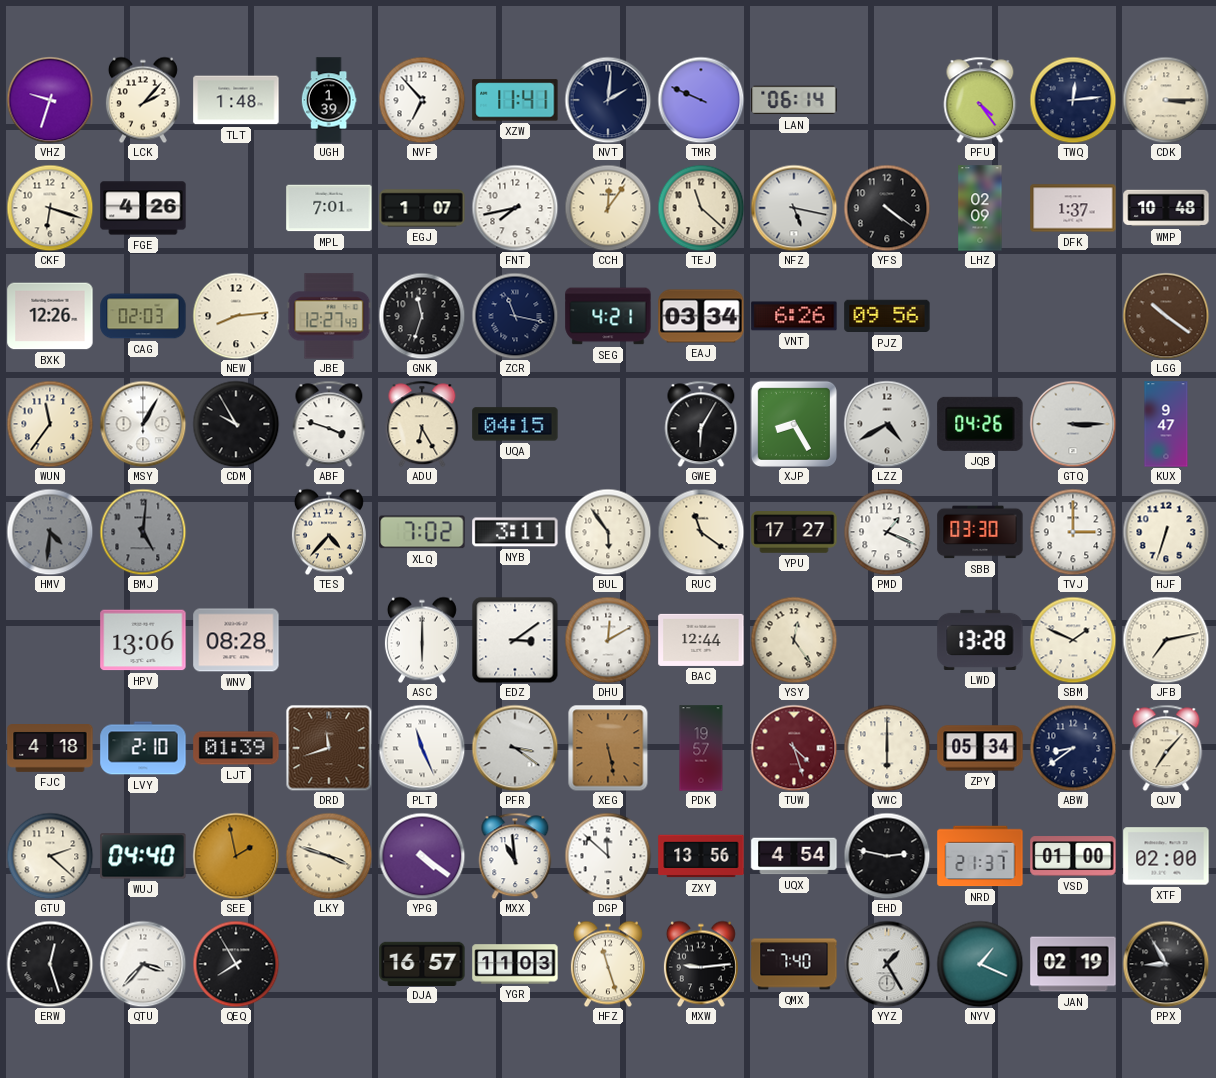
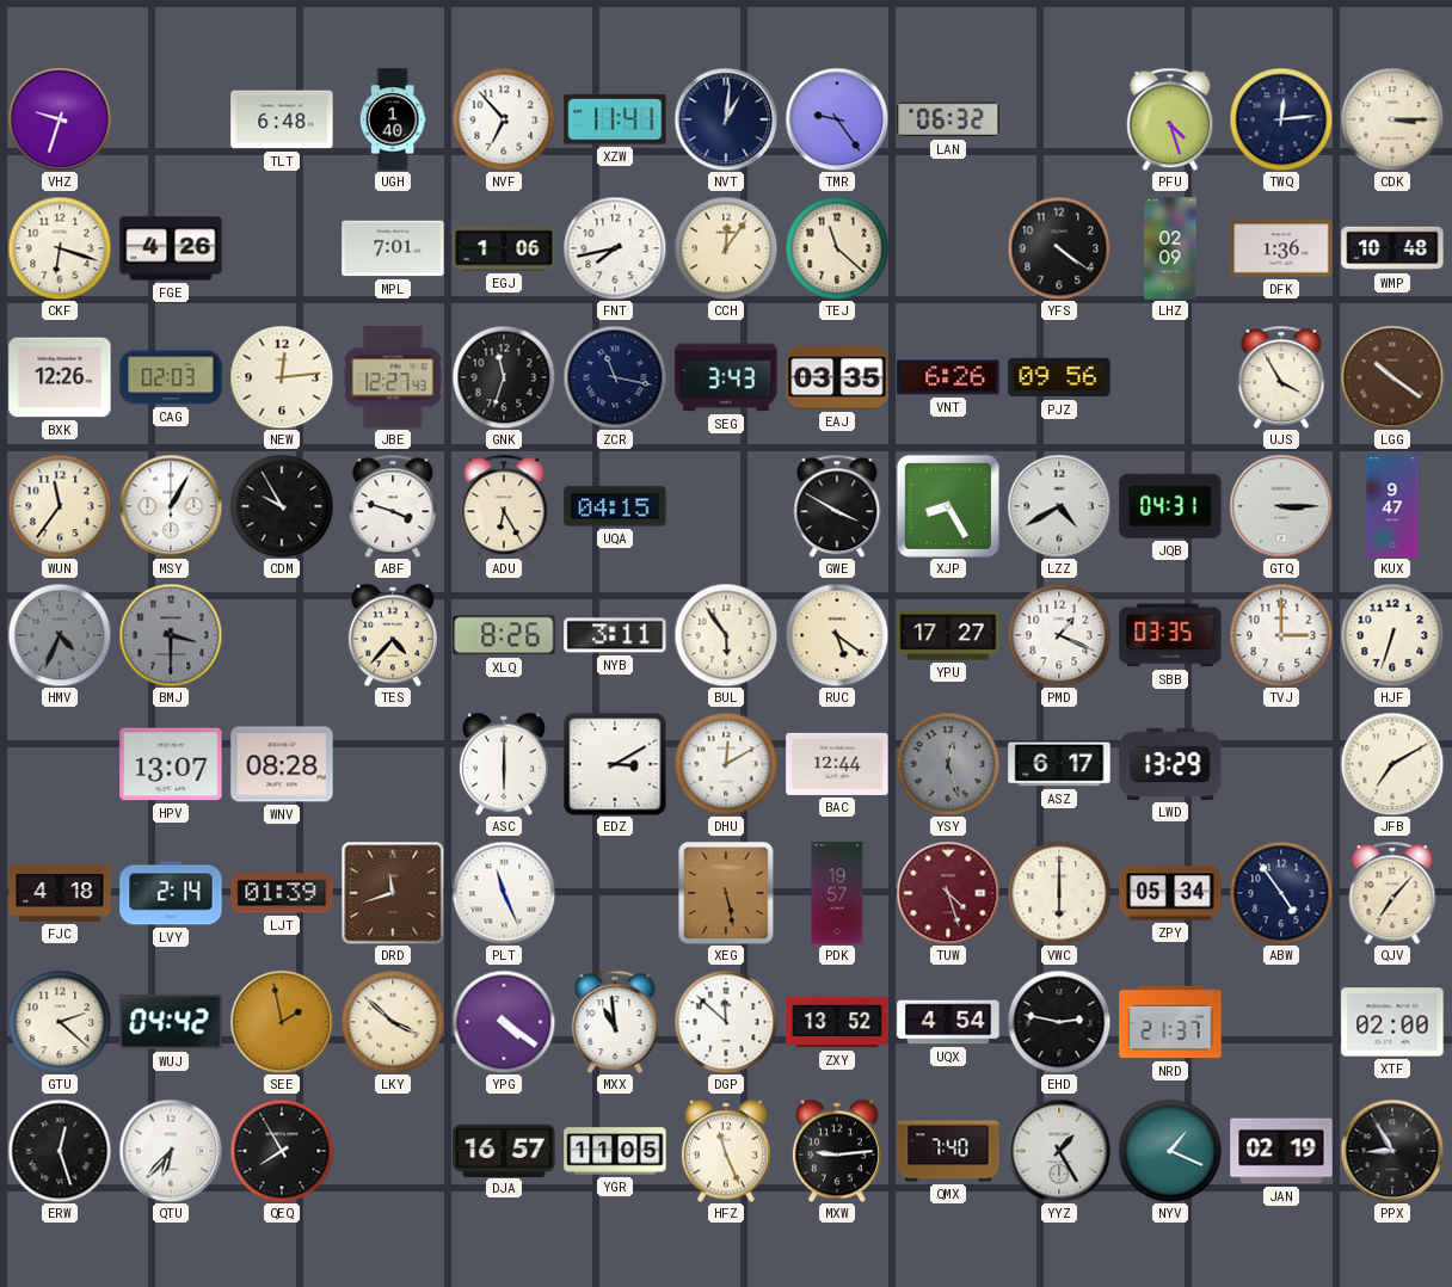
LCK: 2:07 -> none
TLT: 1:48 -> 6:48
UGH: 1:39 -> 1:40
NVT: 2:01 -> 1:01
TMR: 9:49 -> 9:24
LAN: 06:14 -> 06:32
PFU: 4:24 -> 4:27
EGJ: 1:07 -> 1:06
NFZ: 5:17 -> none
DFK: 1:37 -> 1:36
NEW: 8:14 -> 12:14
SEG: 4:21 -> 3:43
EAJ: 03:34 -> 03:35
UJS: none -> 3:55
GWE: 6:05 -> 3:50
JQB: 04:26 -> 04:31
HMV: 4:31 -> 4:34
BMJ: 5:01 -> 3:30
XLQ: 7:02 -> 8:26
RUC: 11:21 -> 5:21
SBB: 03:30 -> 03:35
HPV: 13:06 -> 13:07
EDZ: 3:09 -> 3:10
YSY: 12:24 -> 12:27
YSY dial: cream -> grey
ASZ: none -> 6:17
LWD: 13:28 -> 13:29
SBM: 1:49 -> none
JFB: 7:13 -> 7:10
LVY: 2:10 -> 2:14
PFR: 3:21 -> none
ABW: 8:39 -> 4:54
WUJ: 04:40 -> 04:42
LKY: 3:48 -> 3:52
ZXY: 13:56 -> 13:52
VSD: 01:00 -> none
QTU: 3:37 -> 6:37
YGR: 11:03 -> 11:05
HFZ: 11:27 -> 11:26
